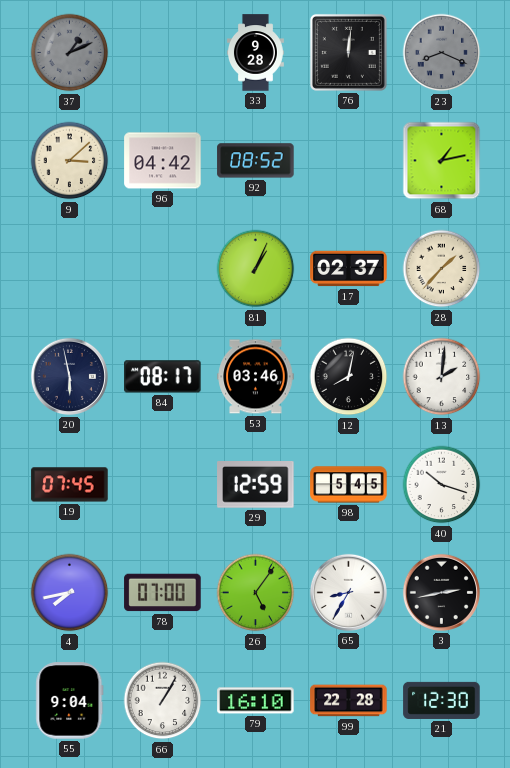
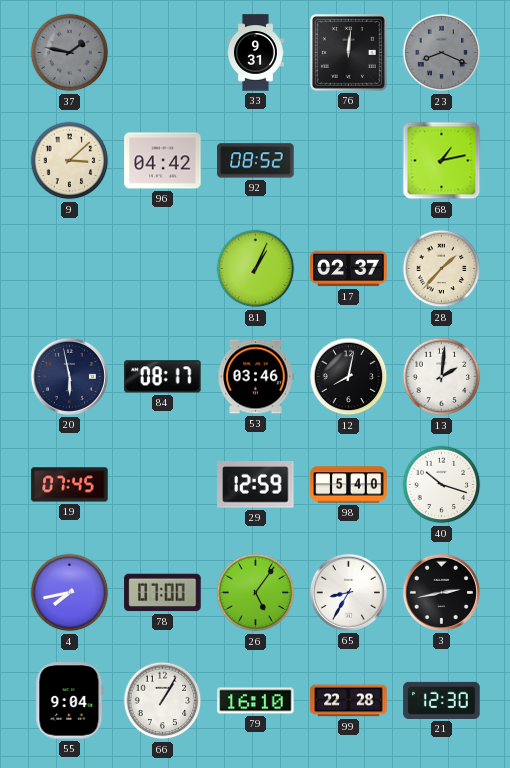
37: 1:11 -> 1:47
33: 9:28 -> 9:31
98: 5:45 -> 5:40
